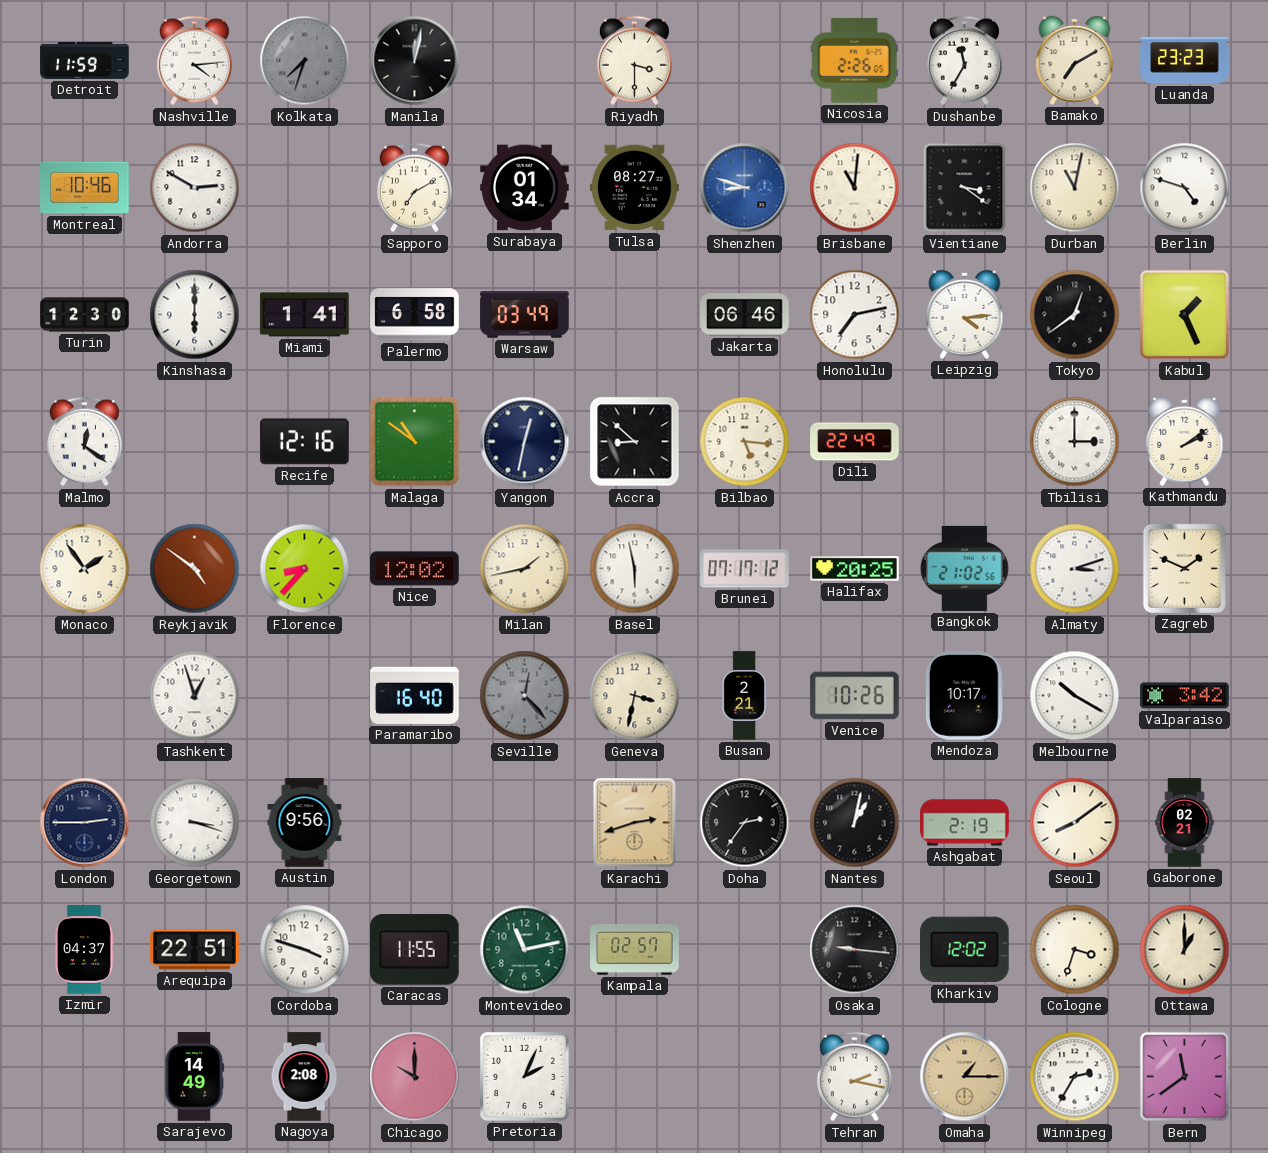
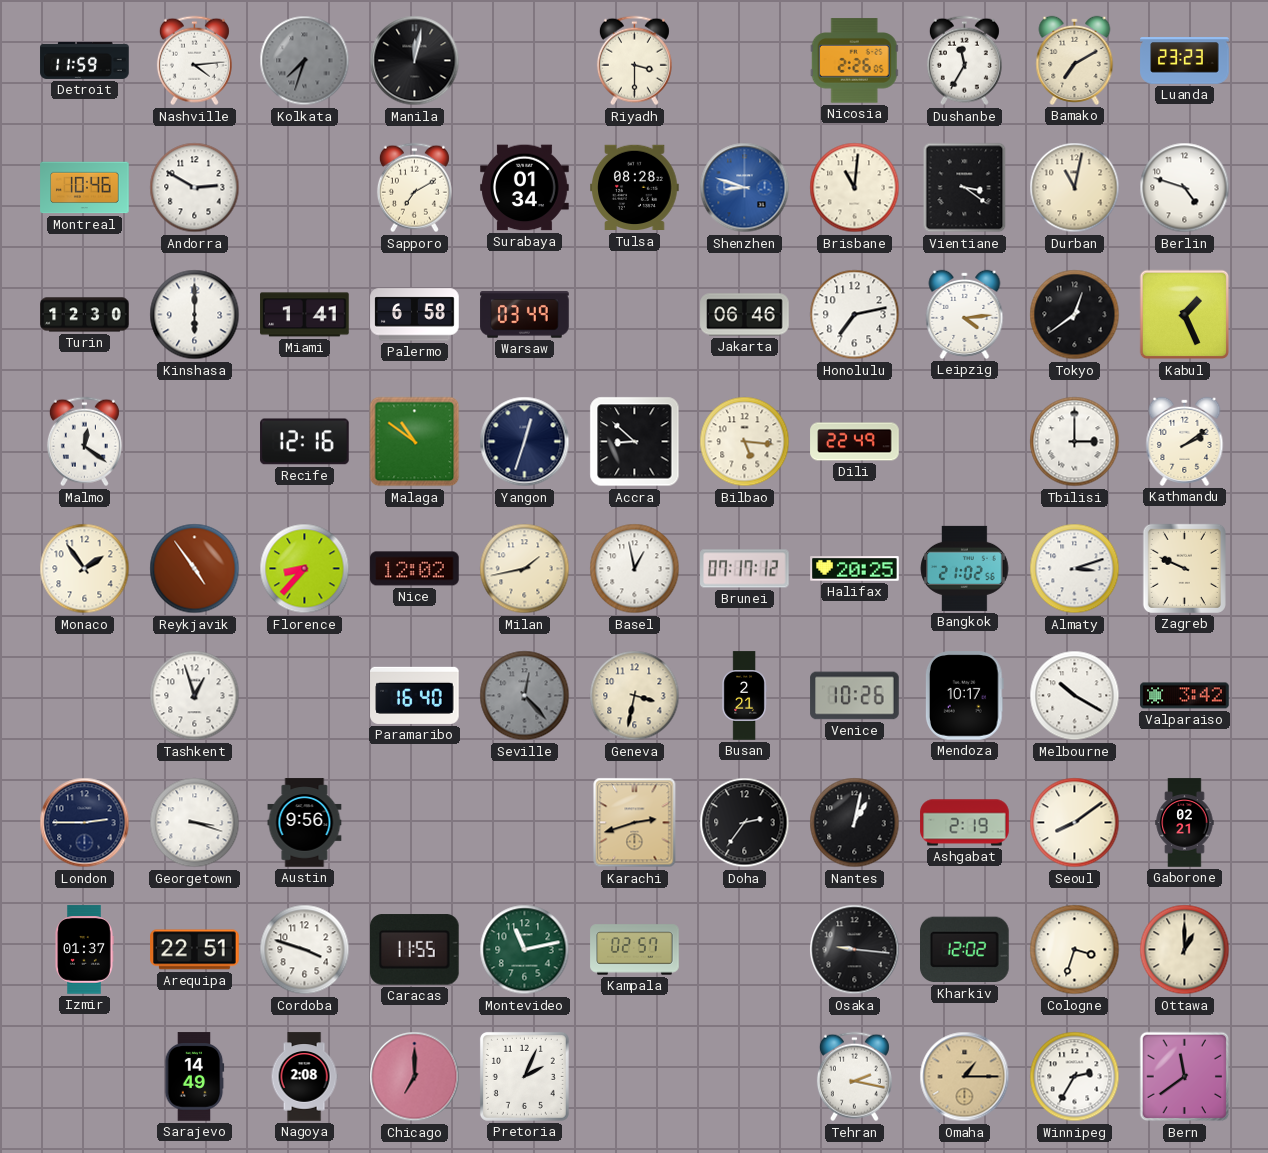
Tulsa: 08:27 -> 08:28
Yangon: 12:32 -> 12:33
Reykjavik: 4:51 -> 4:54
Basel: 5:58 -> 12:58
Zagreb: 1:49 -> 9:49
Izmir: 04:37 -> 01:37
Chicago: 10:00 -> 7:00
